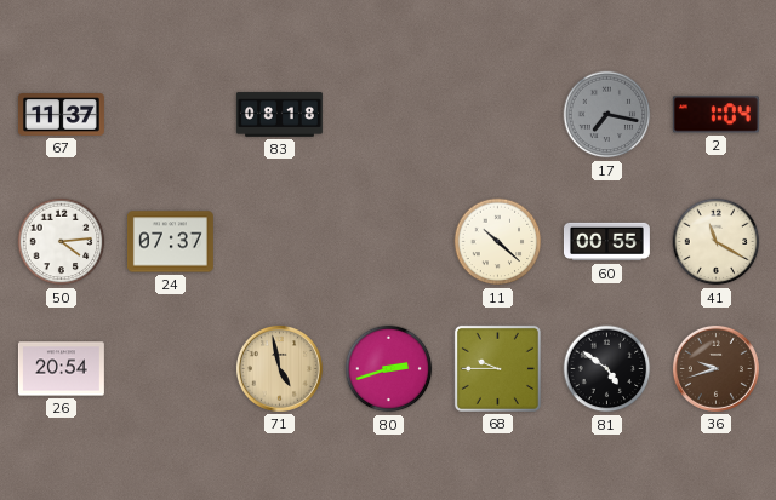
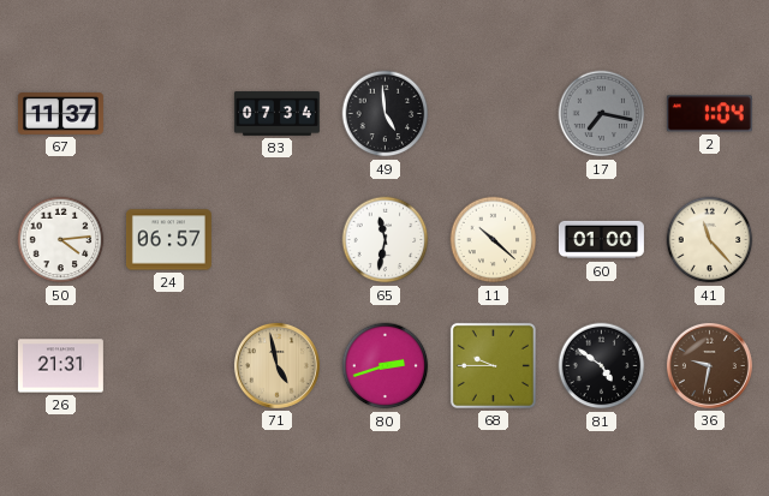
83: 08:18 -> 07:34
49: none -> 4:59
24: 07:37 -> 06:57
65: none -> 11:32
60: 00:55 -> 01:00
41: 11:20 -> 11:23
26: 20:54 -> 21:31
36: 9:42 -> 9:32
